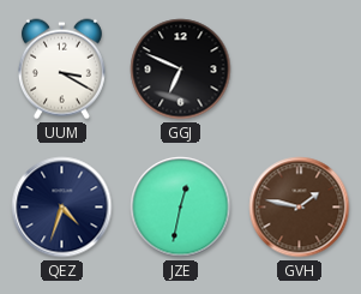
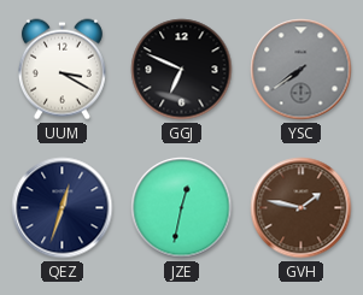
YSC: none -> 7:39
QEZ: 4:33 -> 12:33
